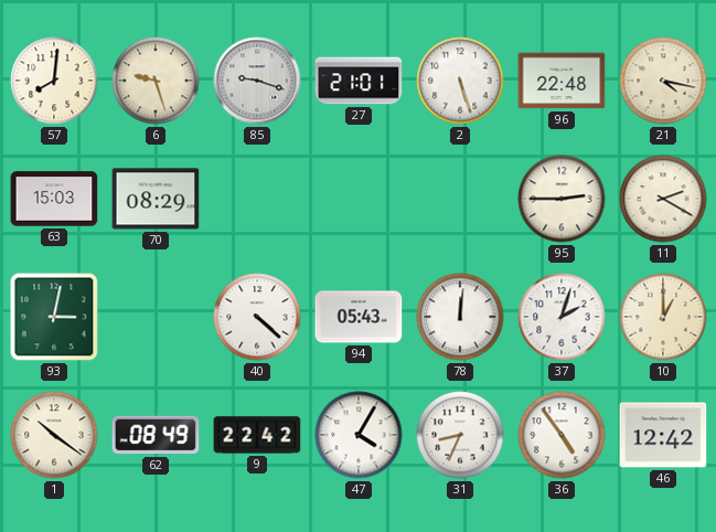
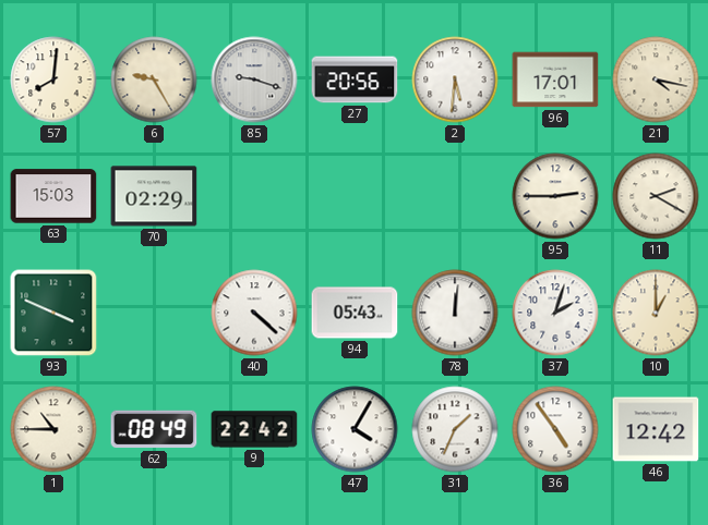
6: 9:27 -> 9:25
27: 21:01 -> 20:56
2: 5:27 -> 5:31
96: 22:48 -> 17:01
70: 08:29 -> 02:29
93: 3:02 -> 3:49
1: 10:21 -> 10:45
31: 8:34 -> 1:34
